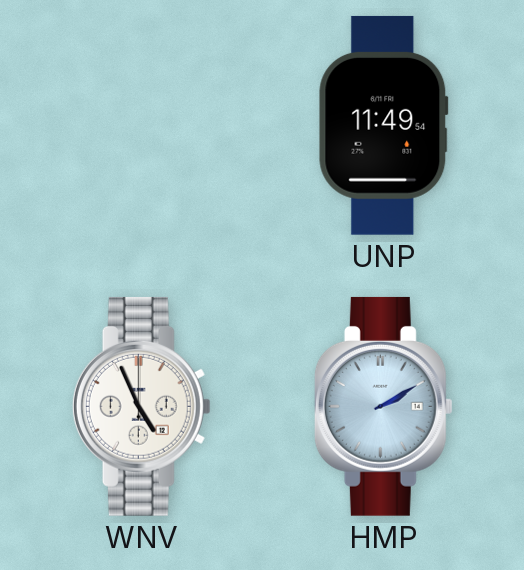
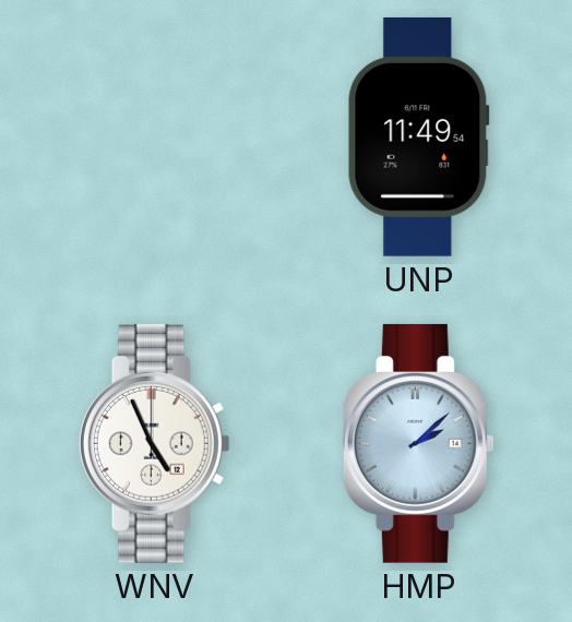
HMP: 2:10 -> 2:08
